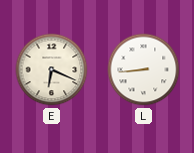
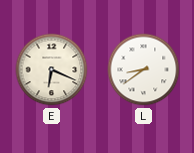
L: 8:44 -> 8:39
